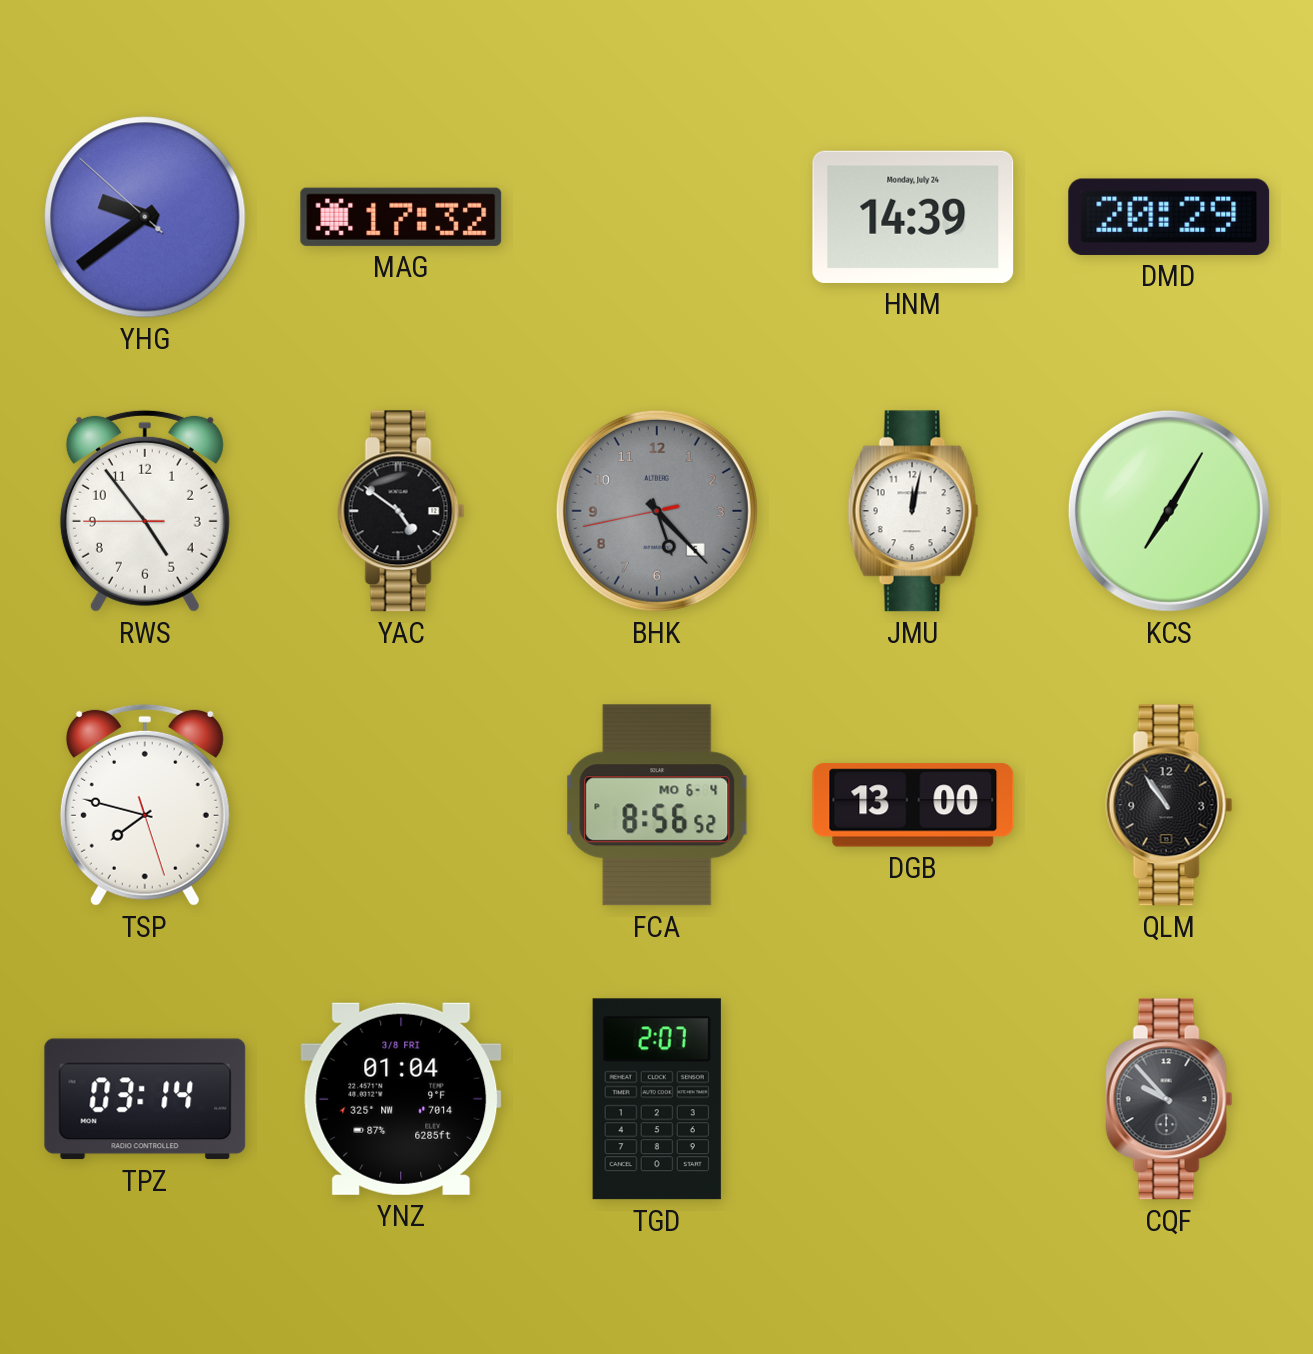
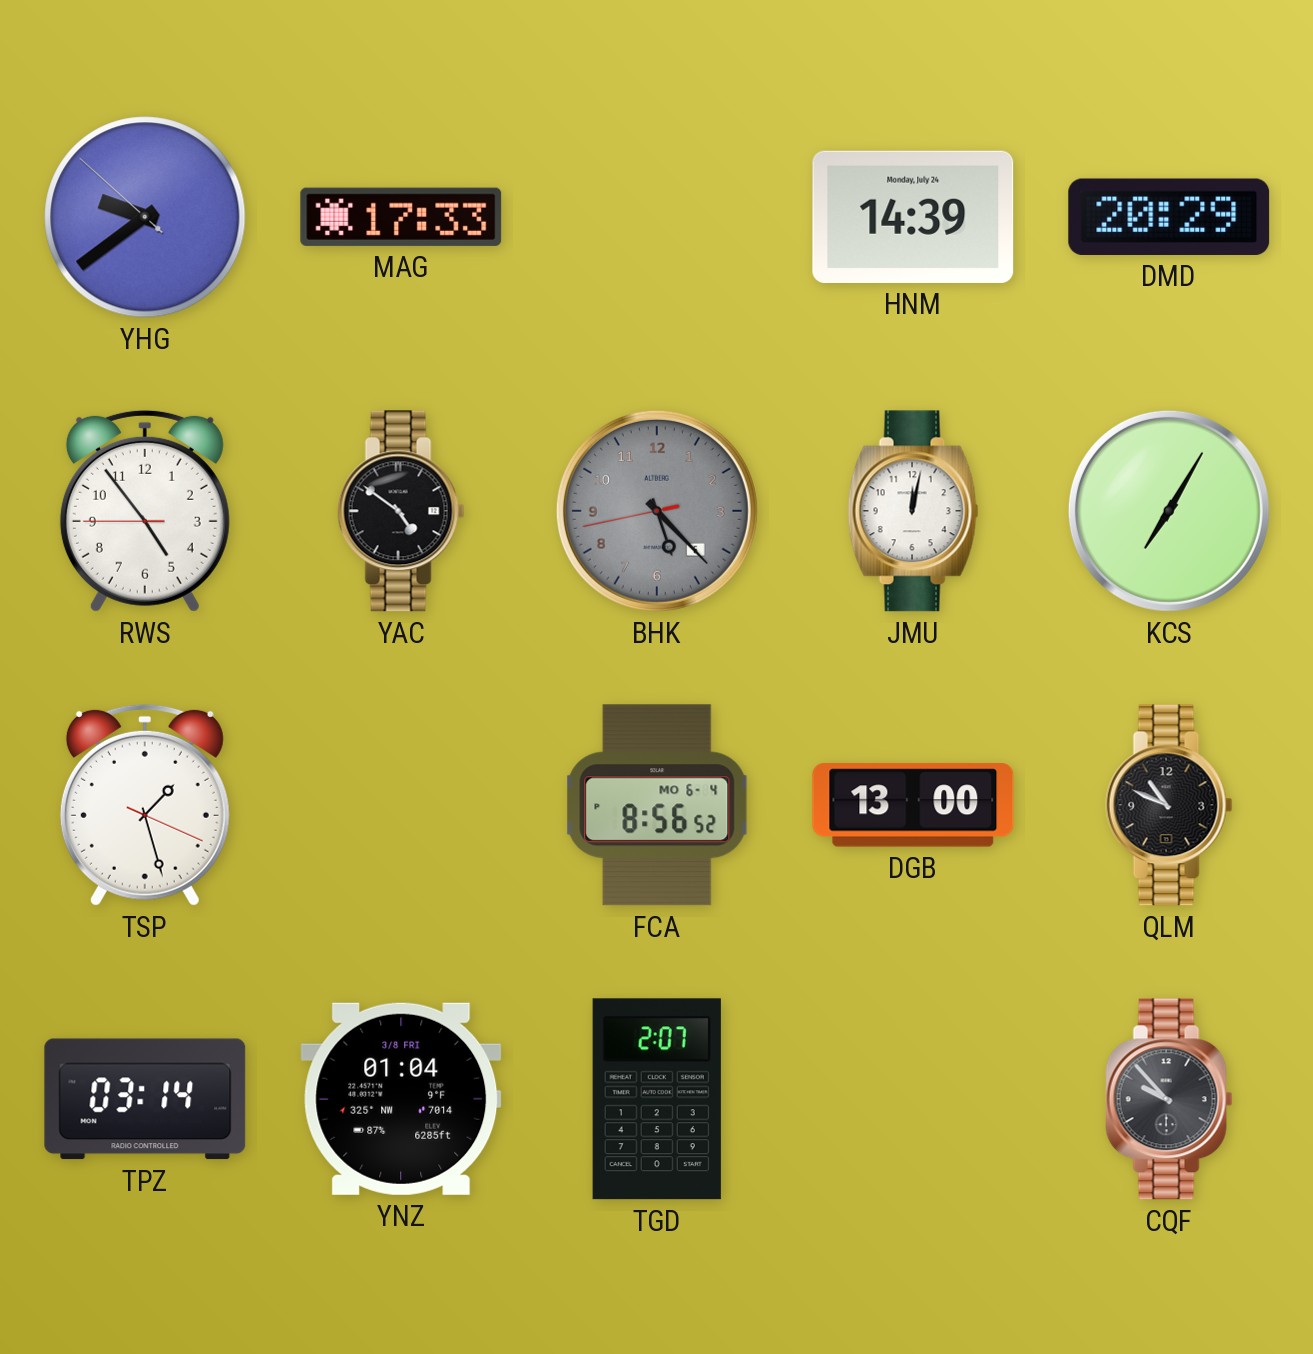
MAG: 17:32 -> 17:33
TSP: 7:47 -> 1:27
QLM: 10:54 -> 10:49
